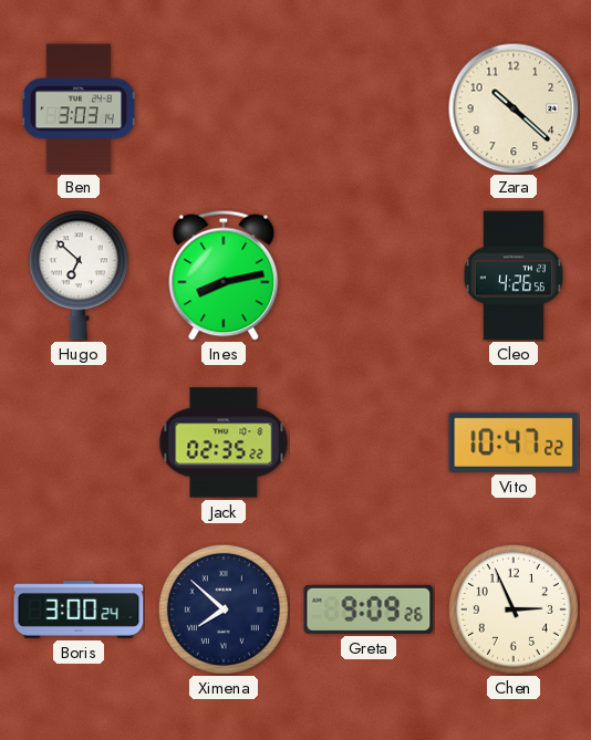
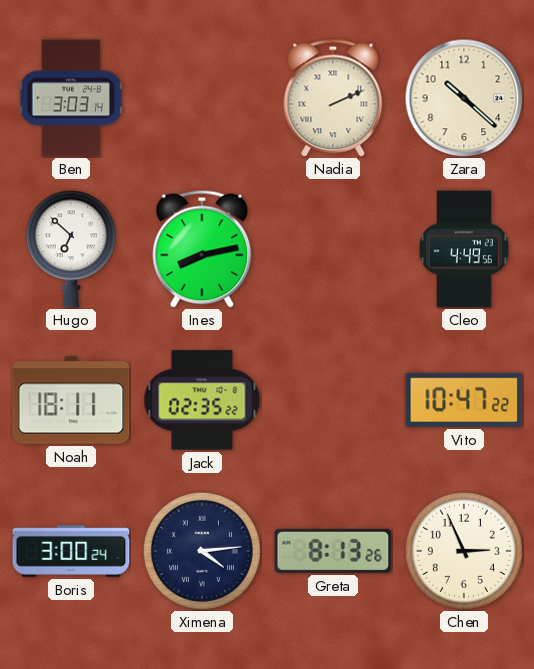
Nadia: none -> 2:11
Cleo: 4:26 -> 4:49
Noah: none -> 18:11
Ximena: 7:52 -> 4:14
Greta: 9:09 -> 8:13
